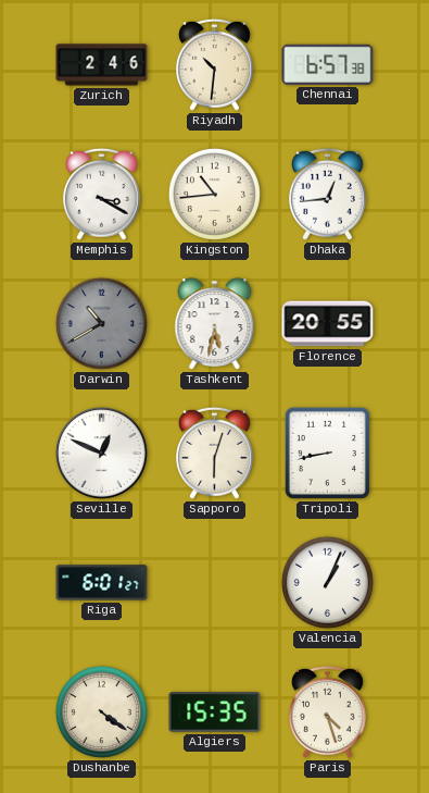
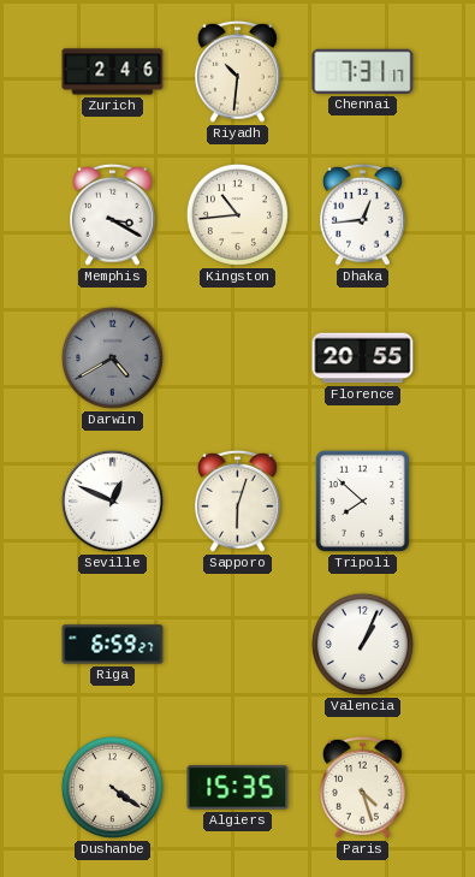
Chennai: 6:57 -> 7:31
Darwin: 10:40 -> 4:40
Tashkent: 5:32 -> none
Tripoli: 8:43 -> 7:52
Riga: 6:01 -> 6:59
